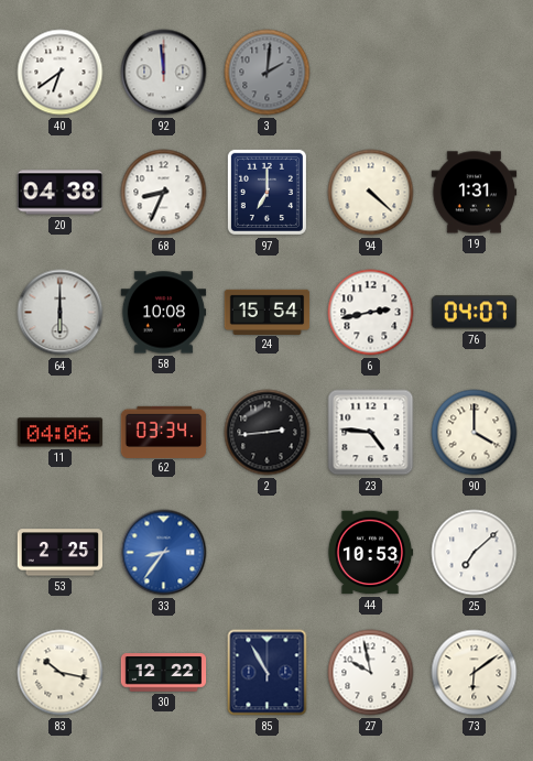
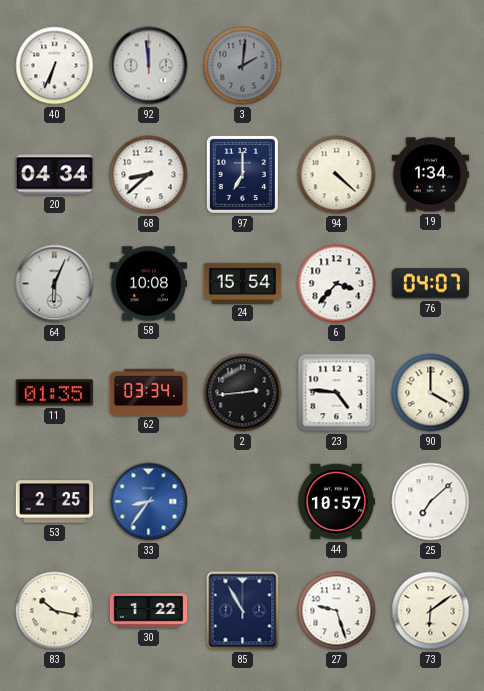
40: 6:39 -> 6:34
20: 04:38 -> 04:34
68: 8:34 -> 8:38
19: 1:31 -> 1:34
64: 6:00 -> 6:04
6: 2:43 -> 3:37
11: 04:06 -> 01:35
44: 10:53 -> 10:57
30: 12:22 -> 1:22
27: 9:58 -> 9:27
